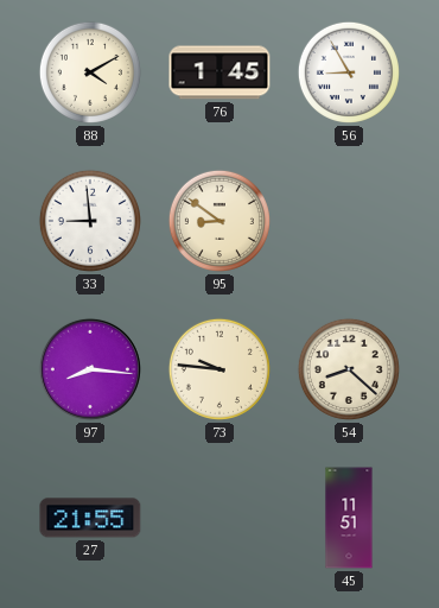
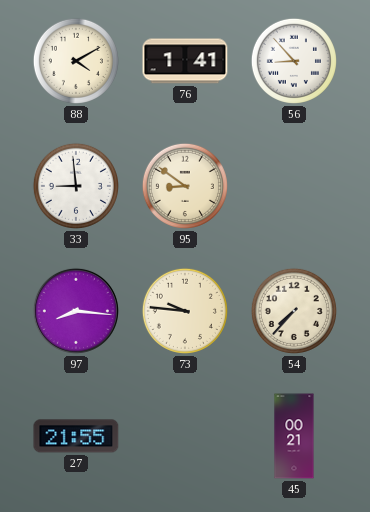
76: 1:45 -> 1:41
56: 8:55 -> 8:53
54: 8:22 -> 7:37
45: 11:51 -> 00:21
